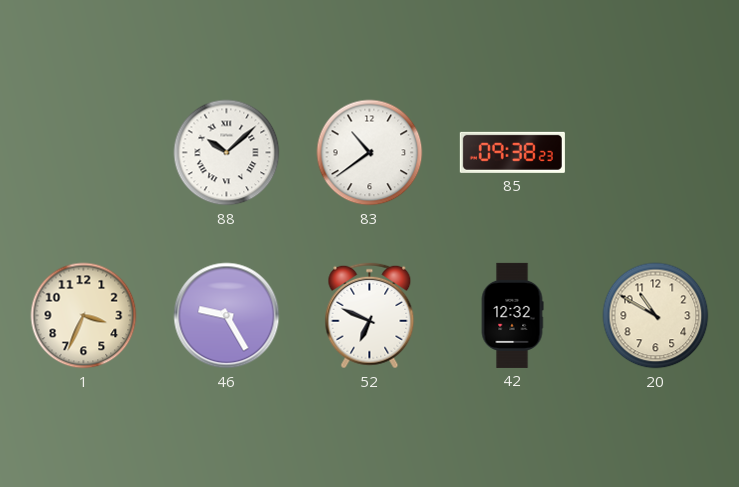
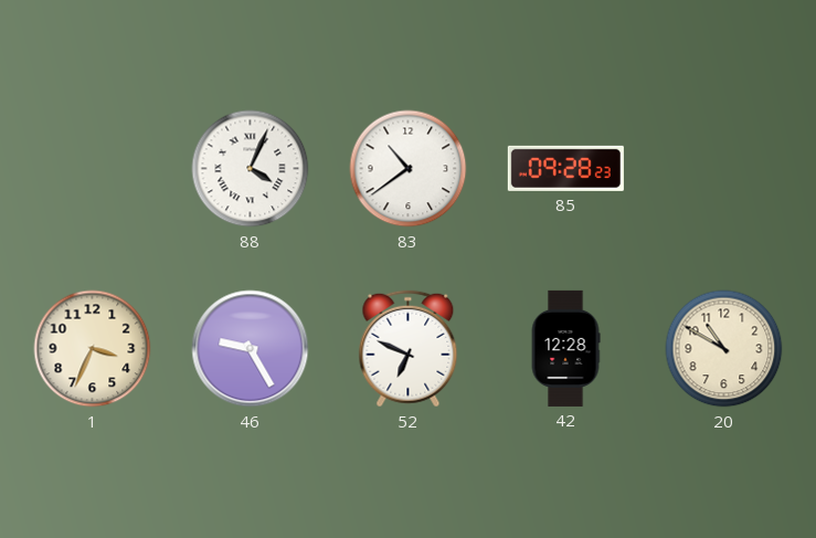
88: 10:08 -> 4:04
85: 09:38 -> 09:28
42: 12:32 -> 12:28
